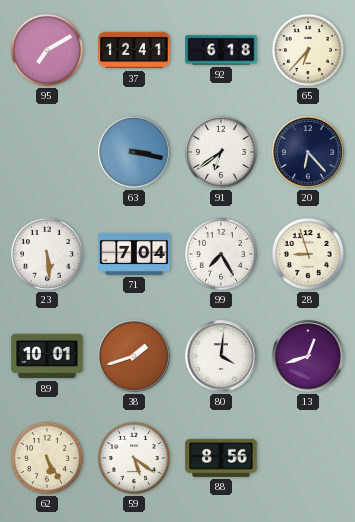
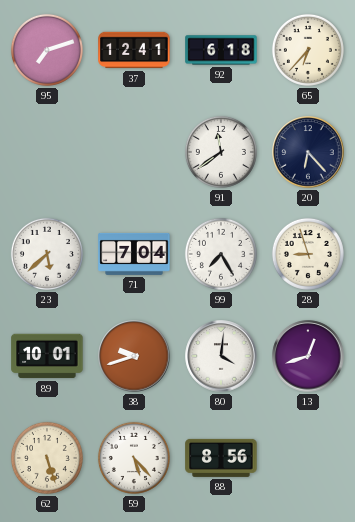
95: 7:10 -> 7:12
63: 3:17 -> none
91: 6:39 -> 11:39
23: 5:29 -> 5:38
38: 1:42 -> 9:42
62: 5:25 -> 5:27
59: 5:21 -> 5:23
